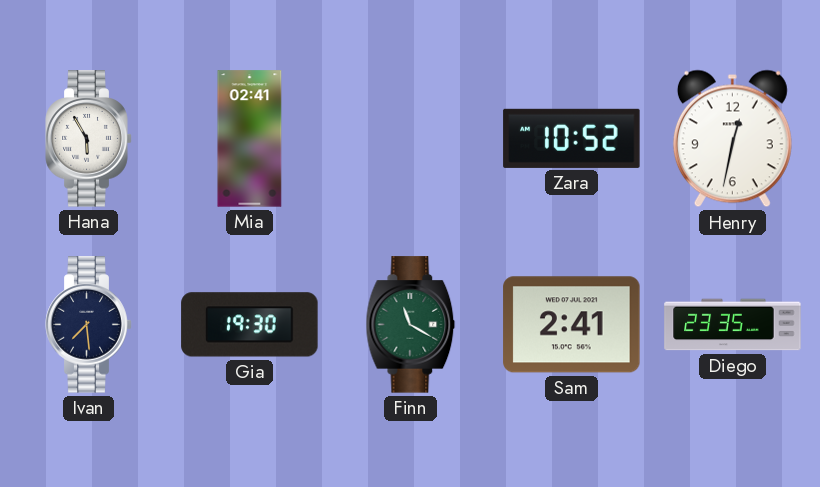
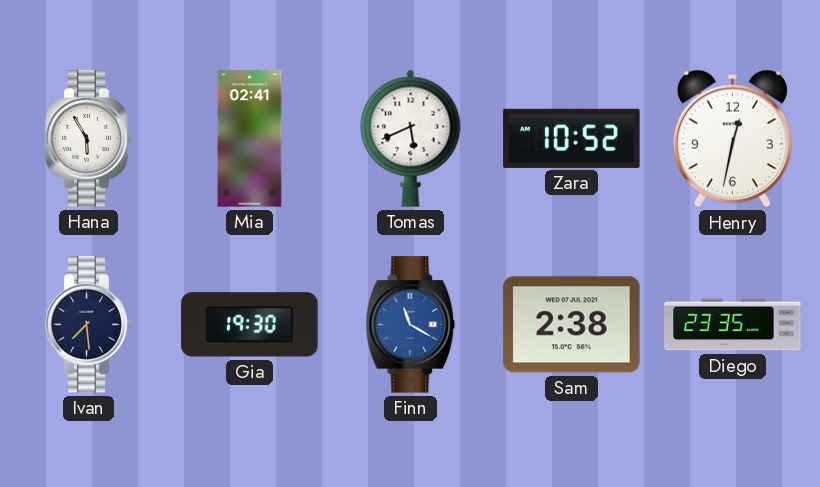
Tomas: none -> 5:41
Finn dial: green -> blue
Sam: 2:41 -> 2:38
